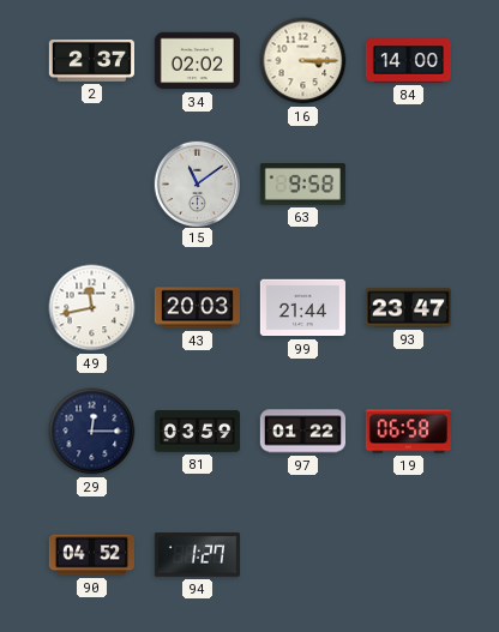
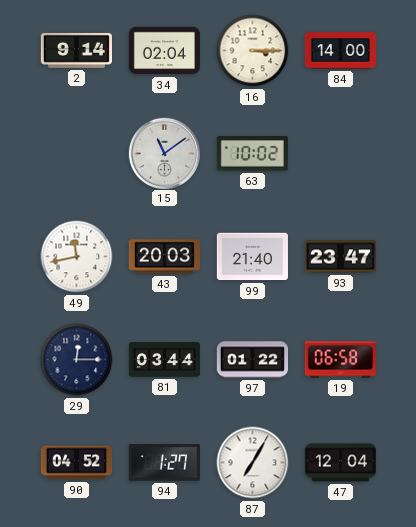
2: 2:37 -> 9:14
34: 02:02 -> 02:04
63: 9:58 -> 10:02
99: 21:44 -> 21:40
81: 03:59 -> 03:44
87: none -> 7:05
47: none -> 12:04
